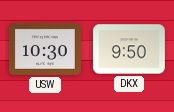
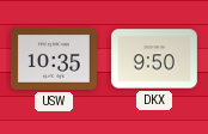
USW: 10:30 -> 10:35
